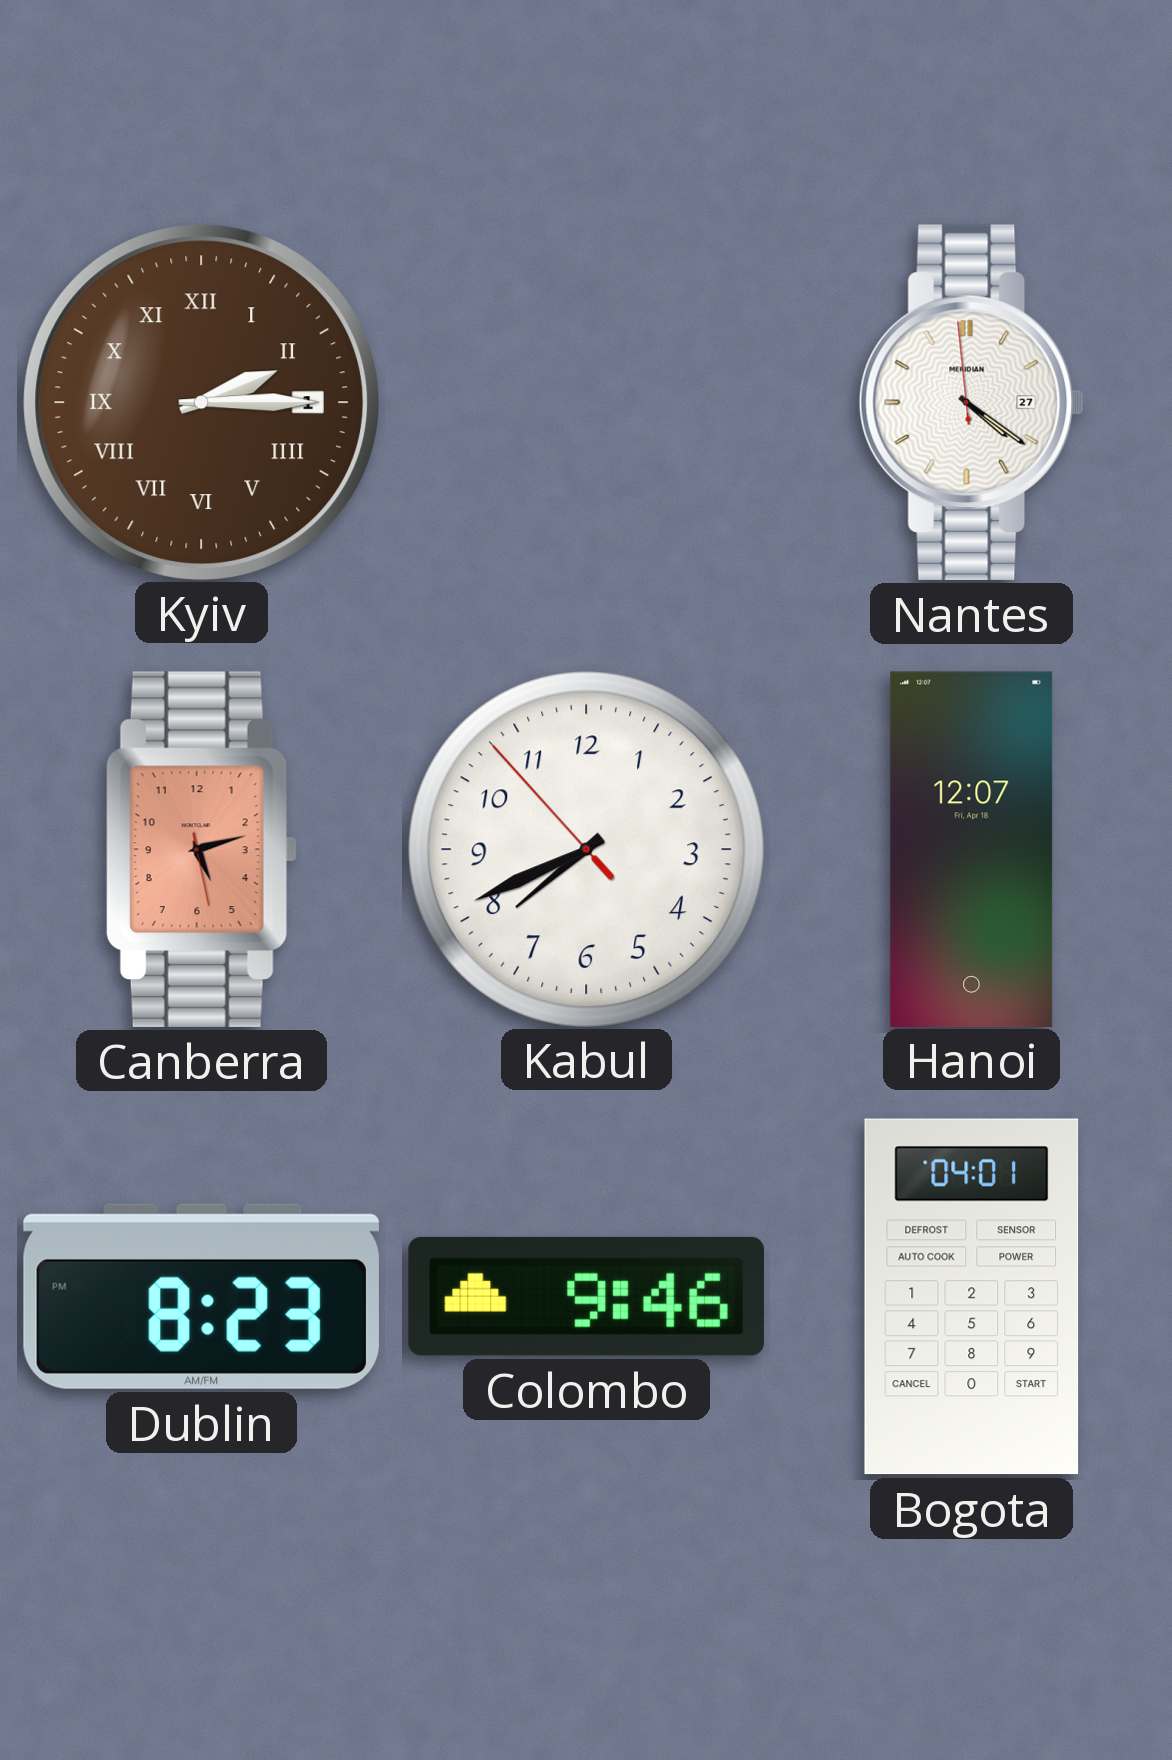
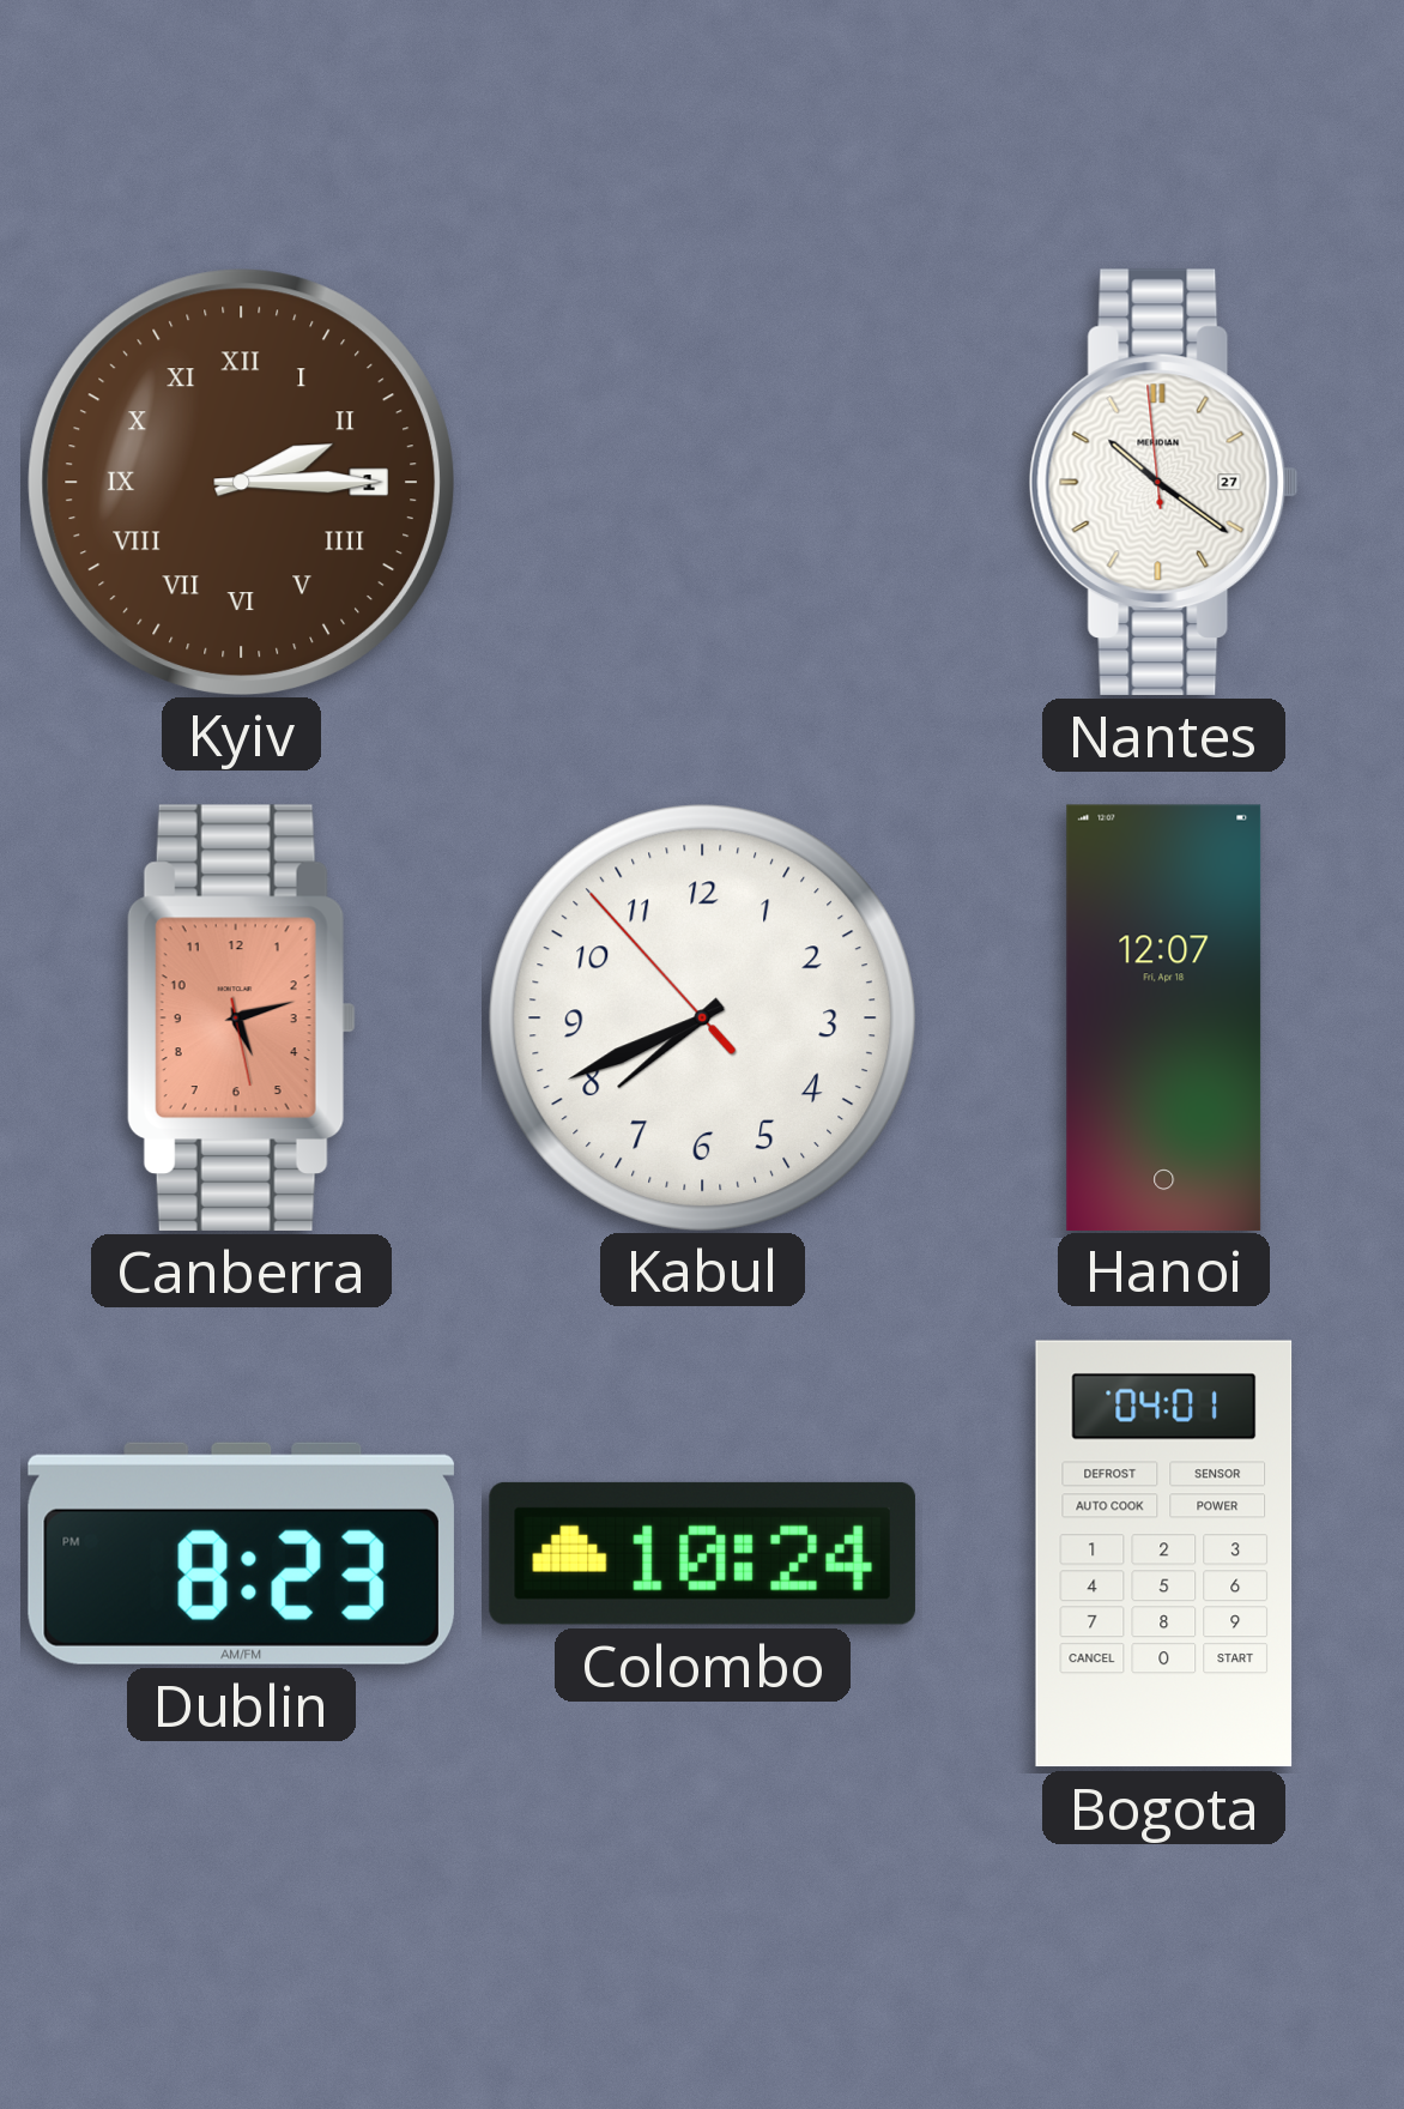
Nantes: 4:20 -> 10:20
Colombo: 9:46 -> 10:24
